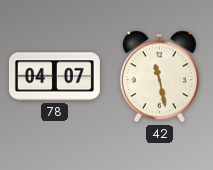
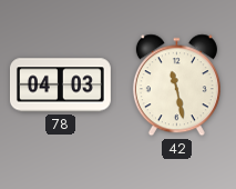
78: 04:07 -> 04:03
